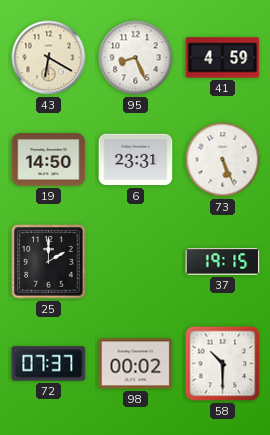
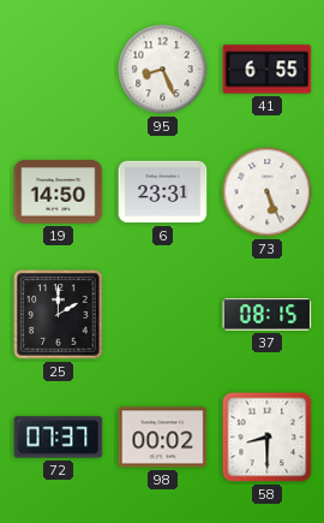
43: 6:20 -> none
41: 4:59 -> 6:55
37: 19:15 -> 08:15
58: 10:30 -> 8:30
